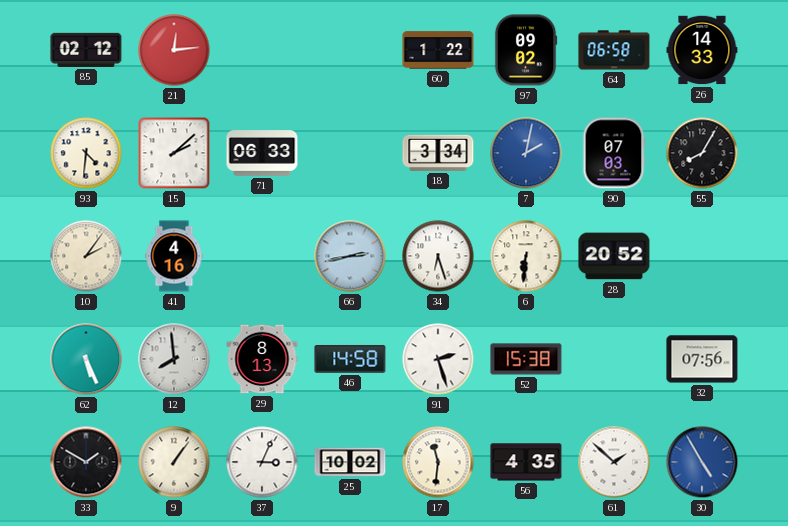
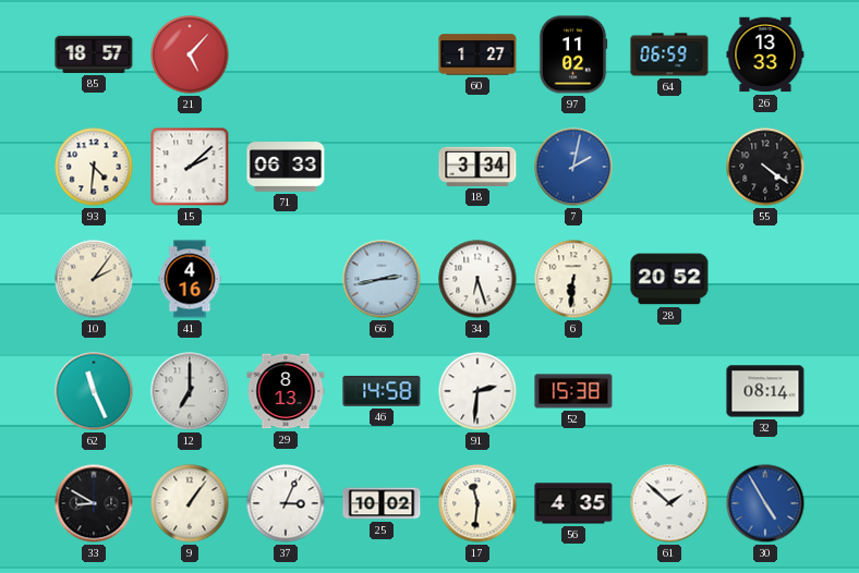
85: 02:12 -> 18:57
21: 12:14 -> 5:07
60: 1:22 -> 1:27
97: 09:02 -> 11:02
64: 06:58 -> 06:59
26: 14:33 -> 13:33
90: 07:03 -> none
55: 8:05 -> 4:21
62: 5:26 -> 11:26
12: 7:59 -> 7:00
91: 2:27 -> 2:31
32: 07:56 -> 08:14
33: 1:50 -> 8:50
